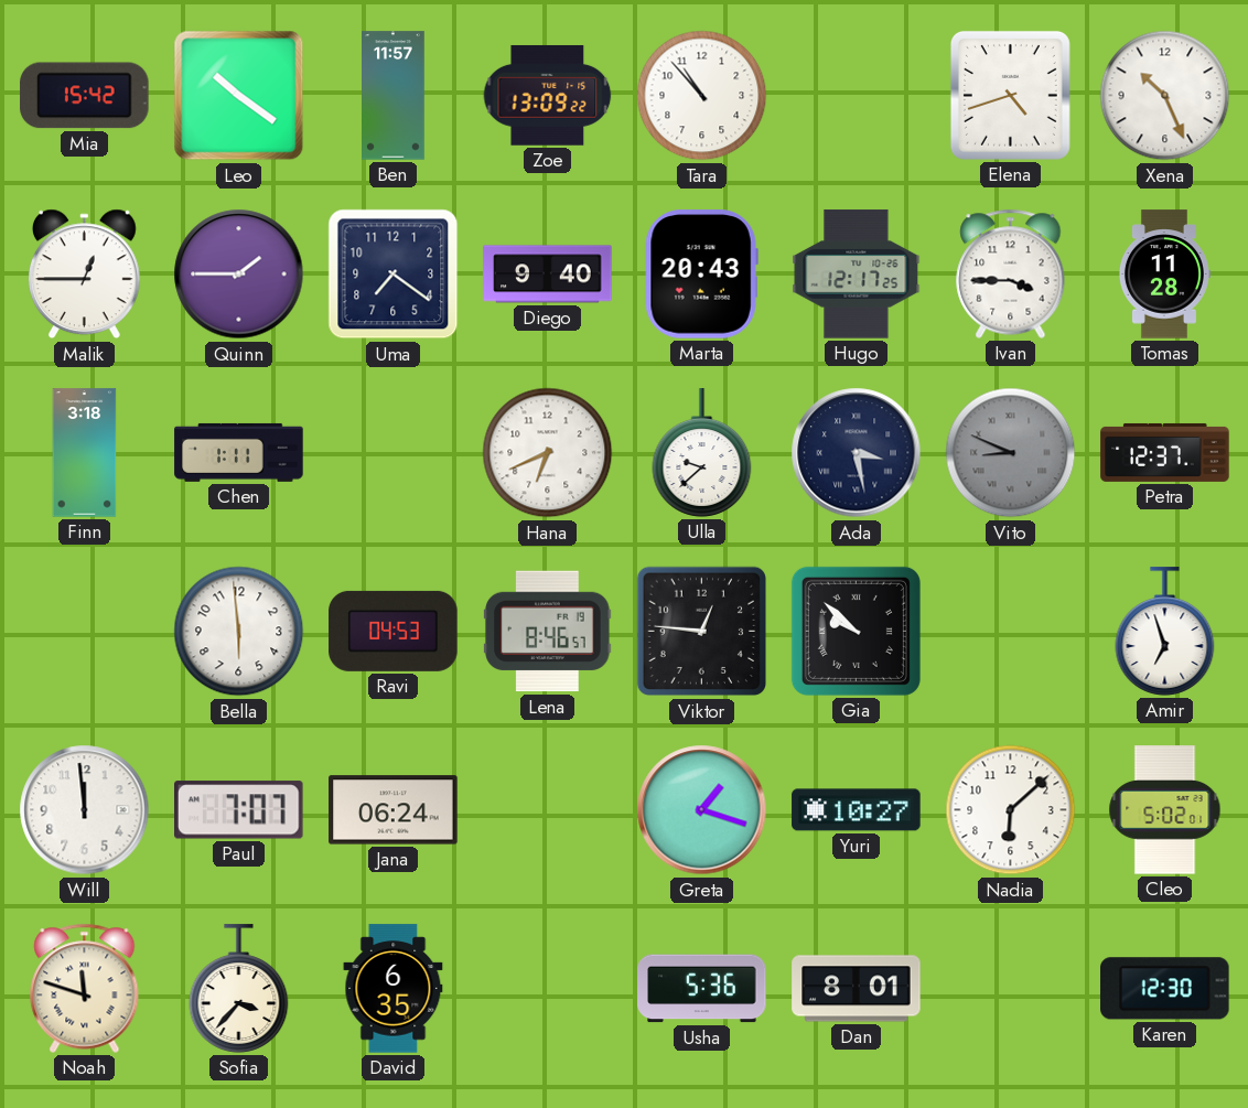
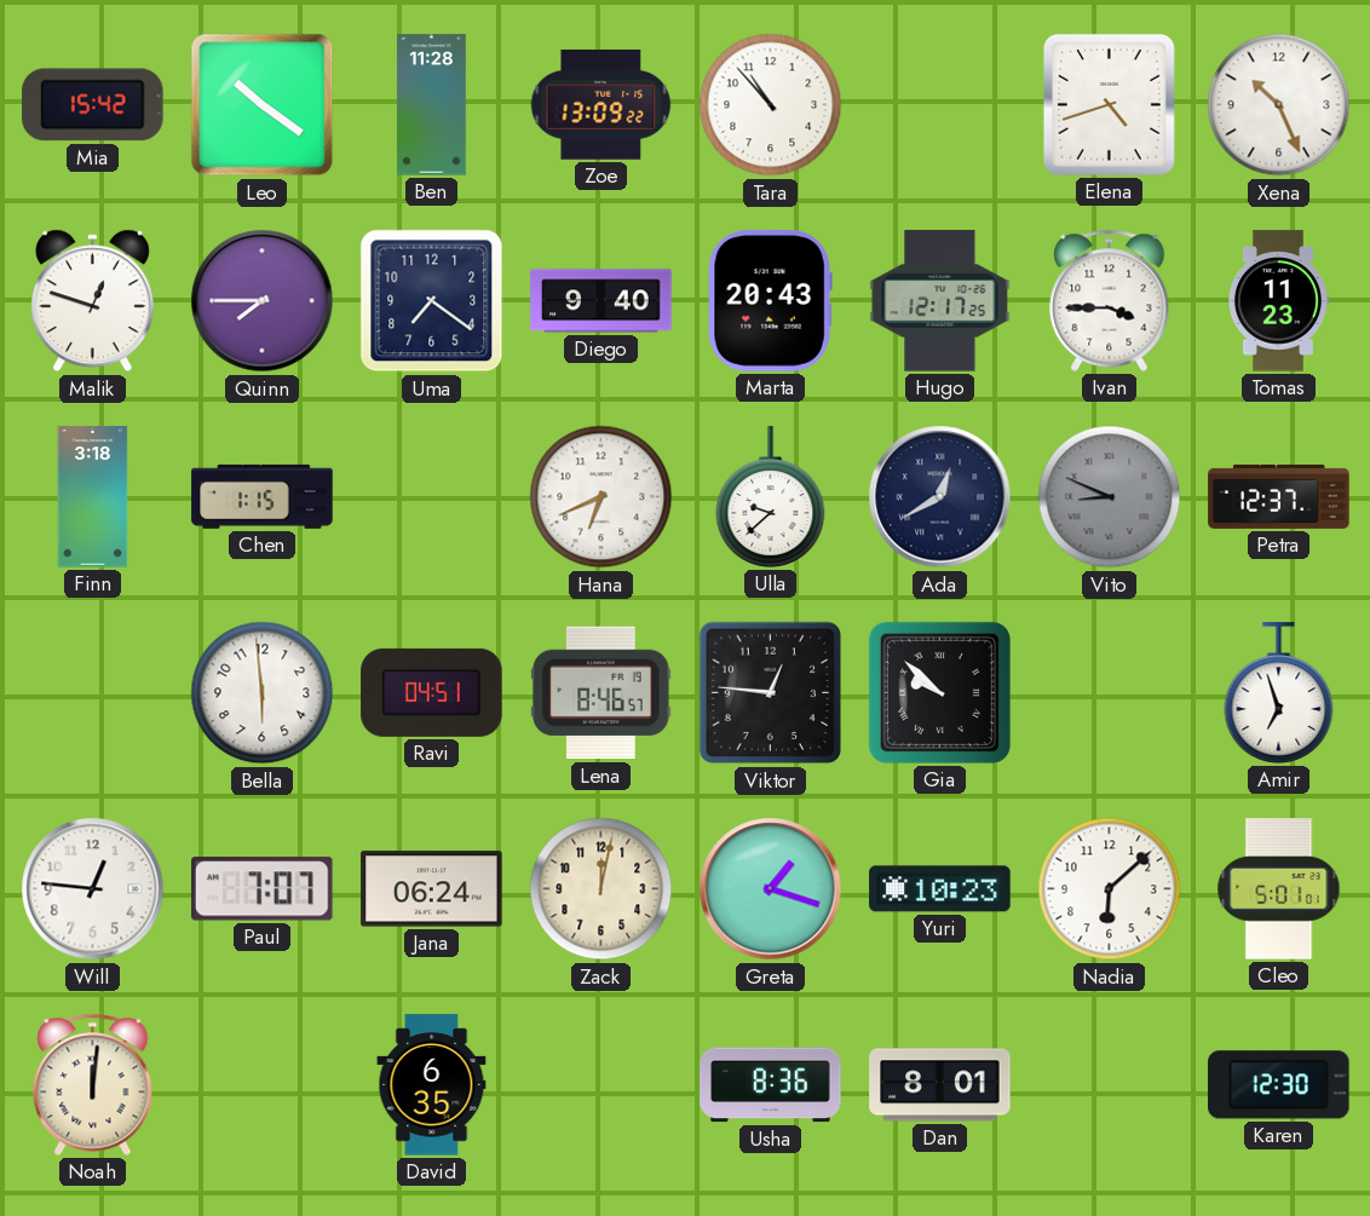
Ben: 11:57 -> 11:28
Malik: 12:45 -> 12:48
Quinn: 1:45 -> 7:45
Tomas: 11:28 -> 11:23
Chen: 1:11 -> 1:15
Ada: 3:28 -> 12:40
Ravi: 04:53 -> 04:51
Will: 11:59 -> 12:46
Zack: none -> 12:02
Yuri: 10:27 -> 10:23
Cleo: 5:02 -> 5:01
Noah: 11:48 -> 12:01
Sofia: 3:37 -> none
Usha: 5:36 -> 8:36
